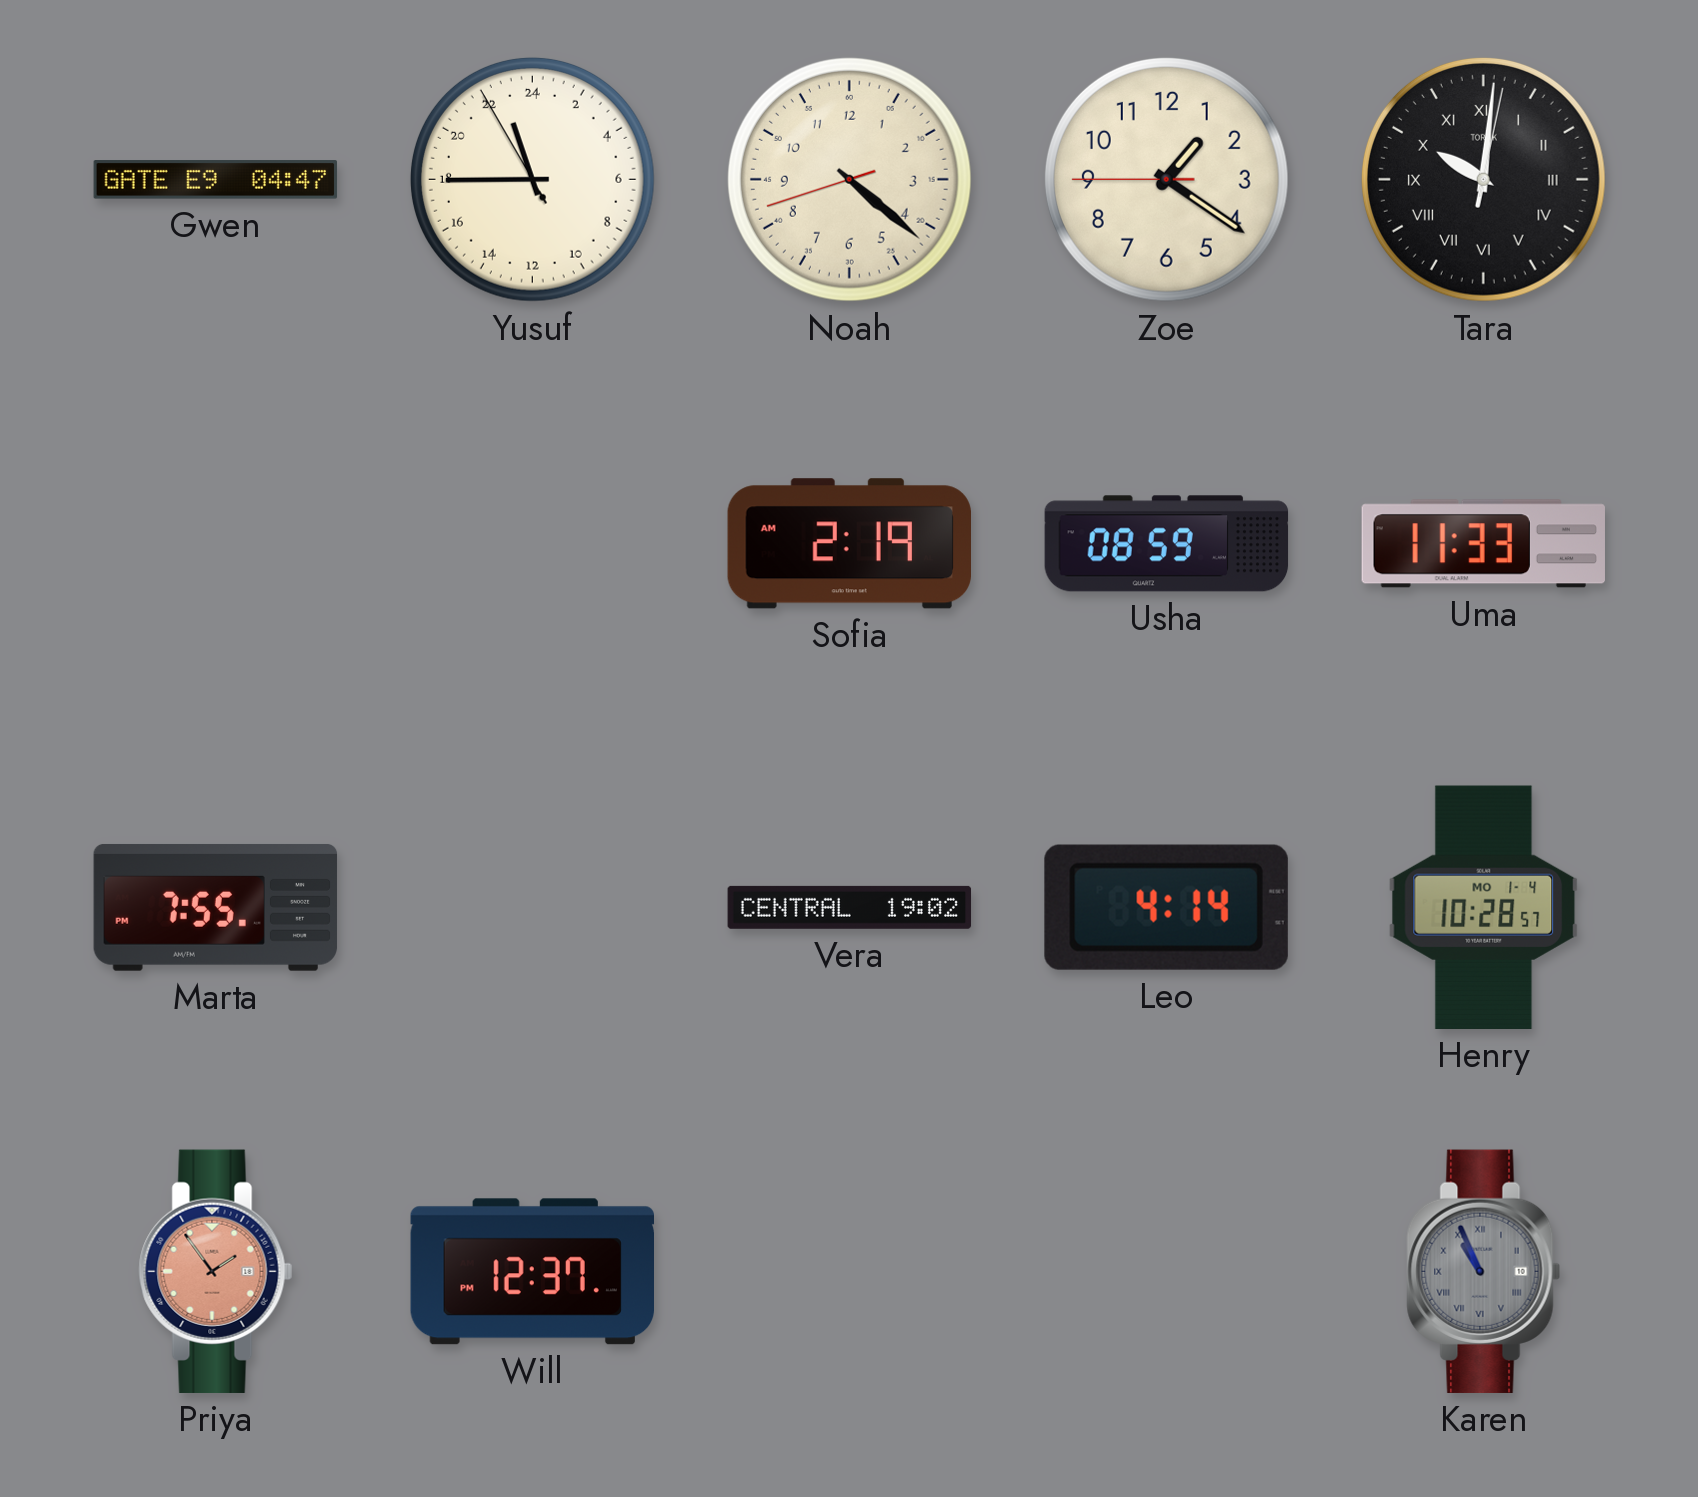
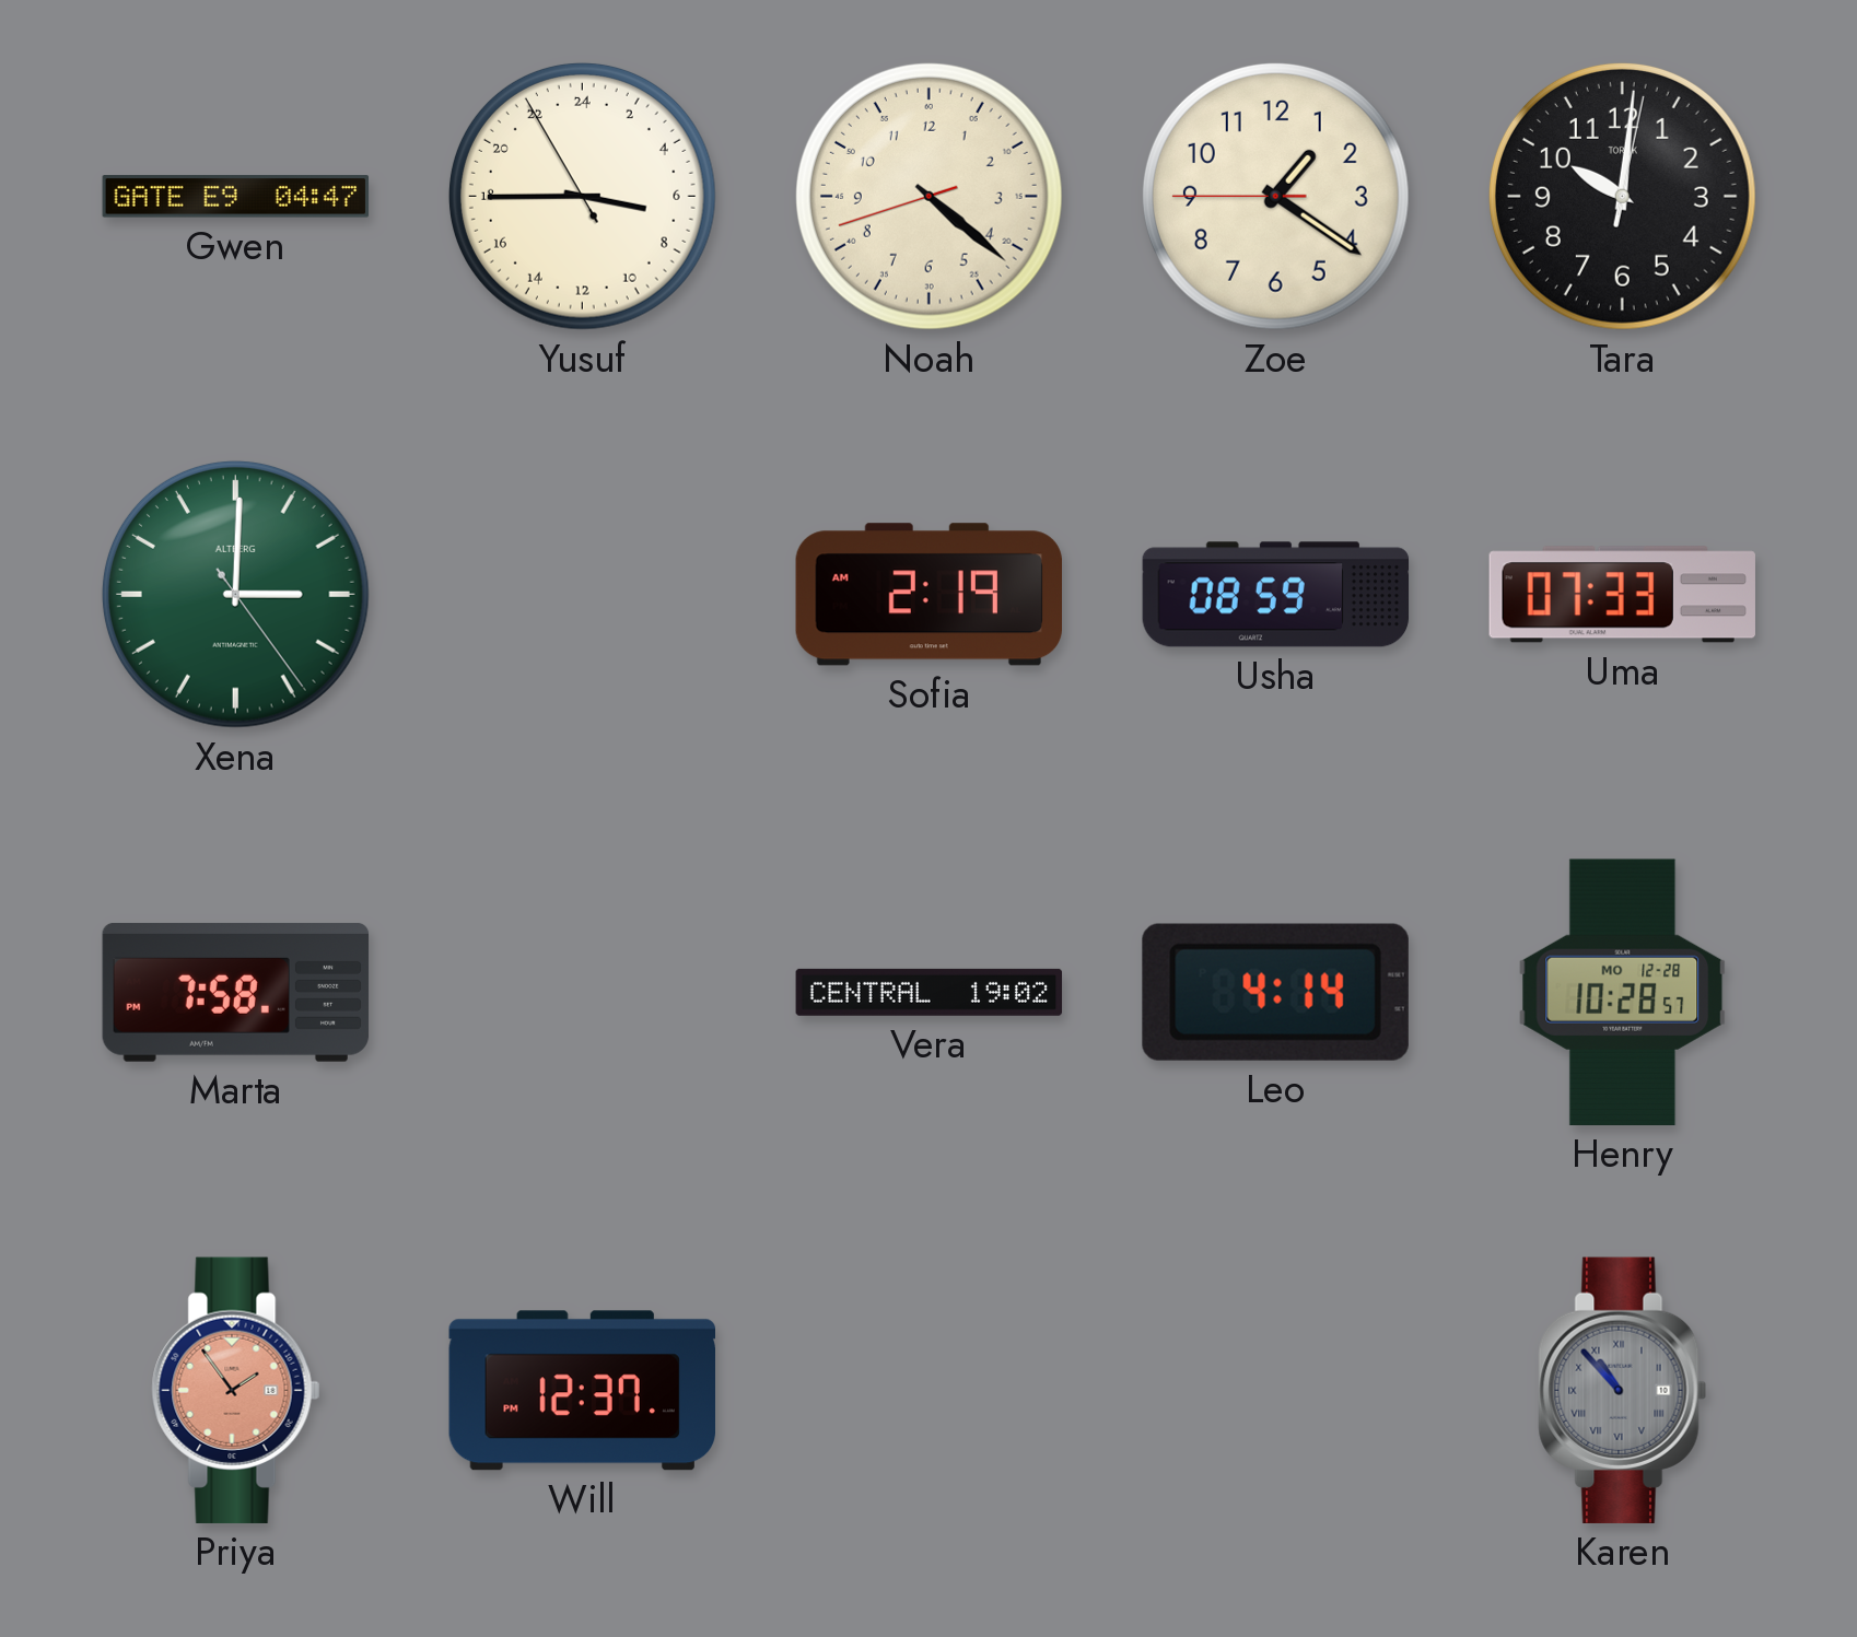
Yusuf: 22:44 -> 6:44
Tara numerals: Roman -> Arabic
Xena: none -> 3:00
Uma: 11:33 -> 07:33
Marta: 7:55 -> 7:58
Henry date: MO 1-4 -> MO 12-28
Karen: 10:56 -> 10:53
